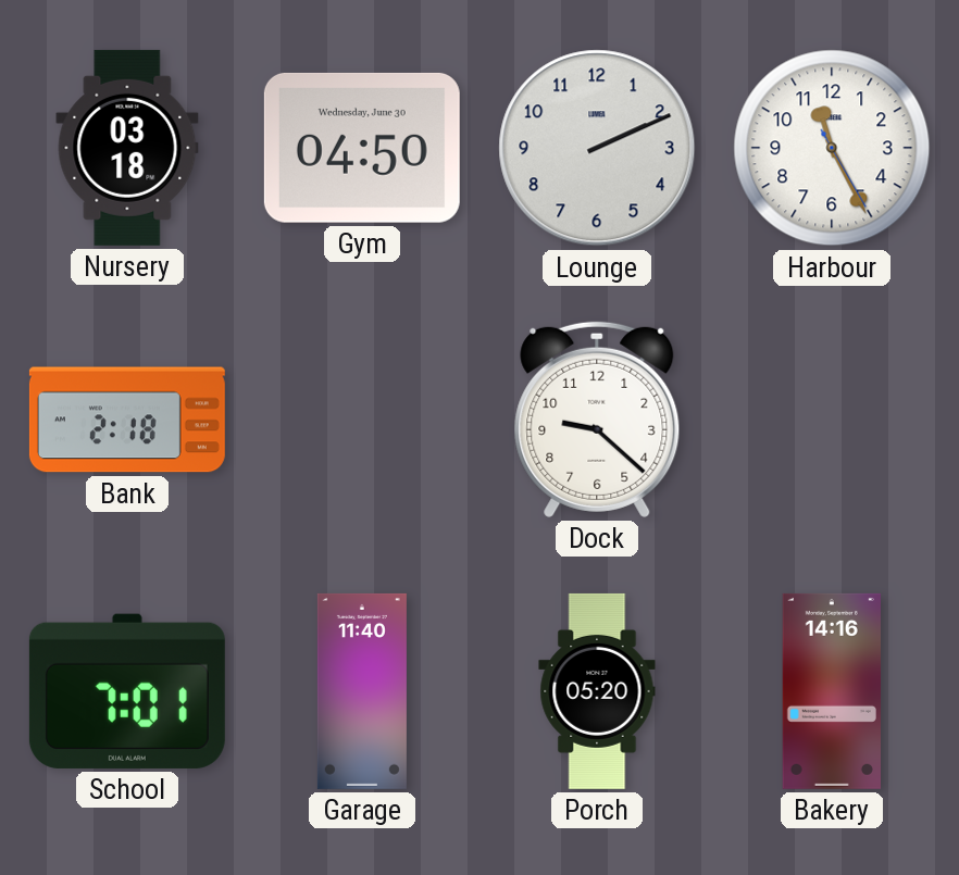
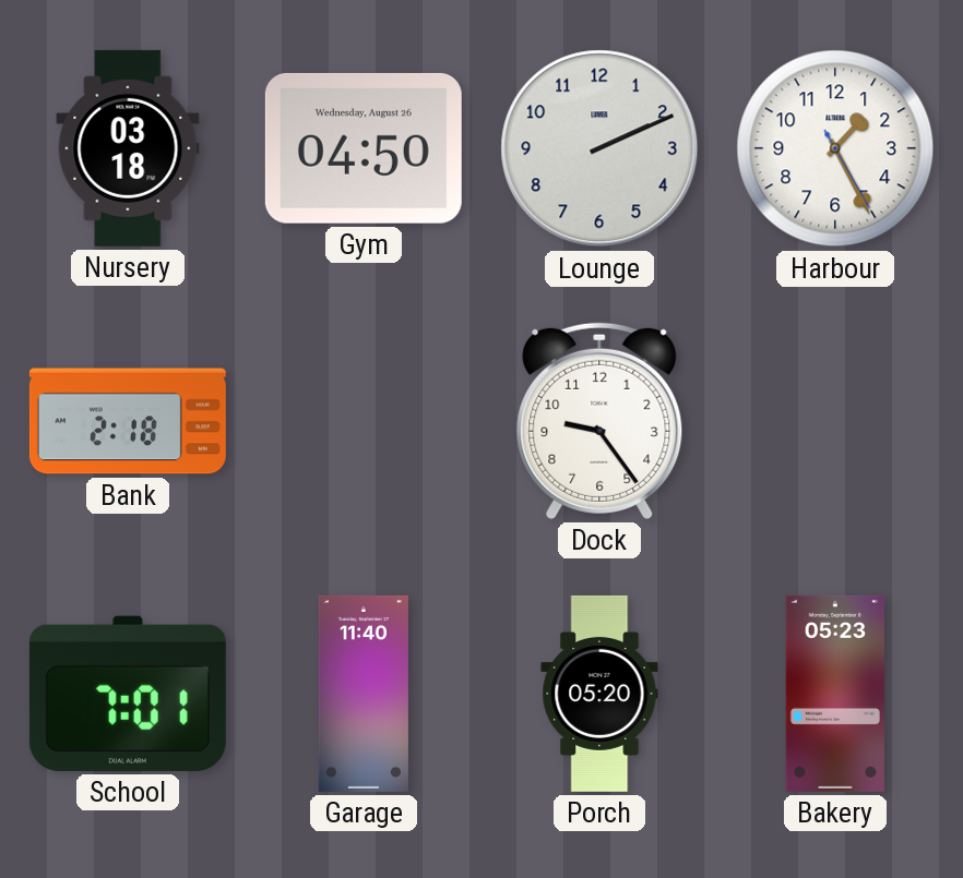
Gym date: Wednesday, June 30 -> Wednesday, August 26
Harbour: 11:25 -> 1:25
Dock: 9:22 -> 9:24
Bakery: 14:16 -> 05:23
